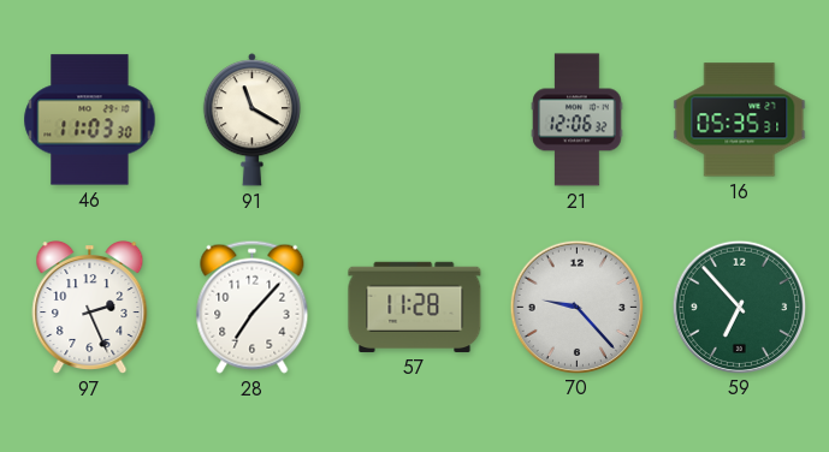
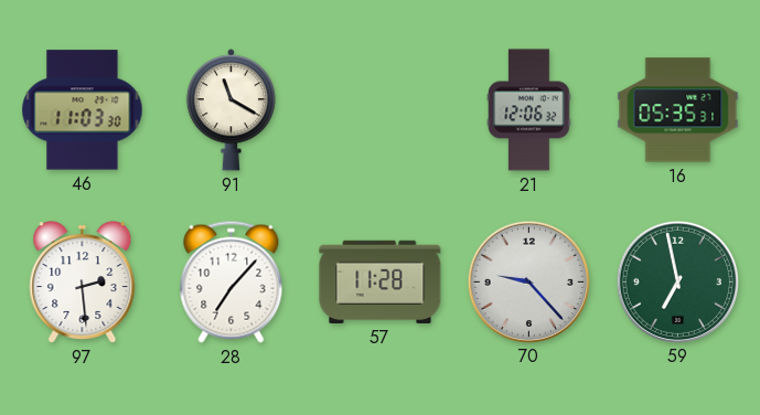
97: 2:26 -> 2:29
59: 6:53 -> 6:58
